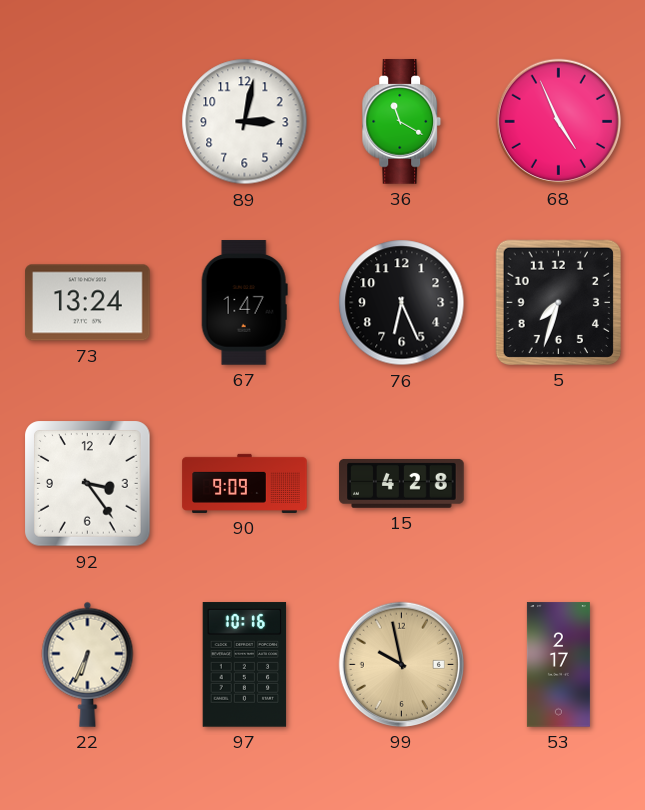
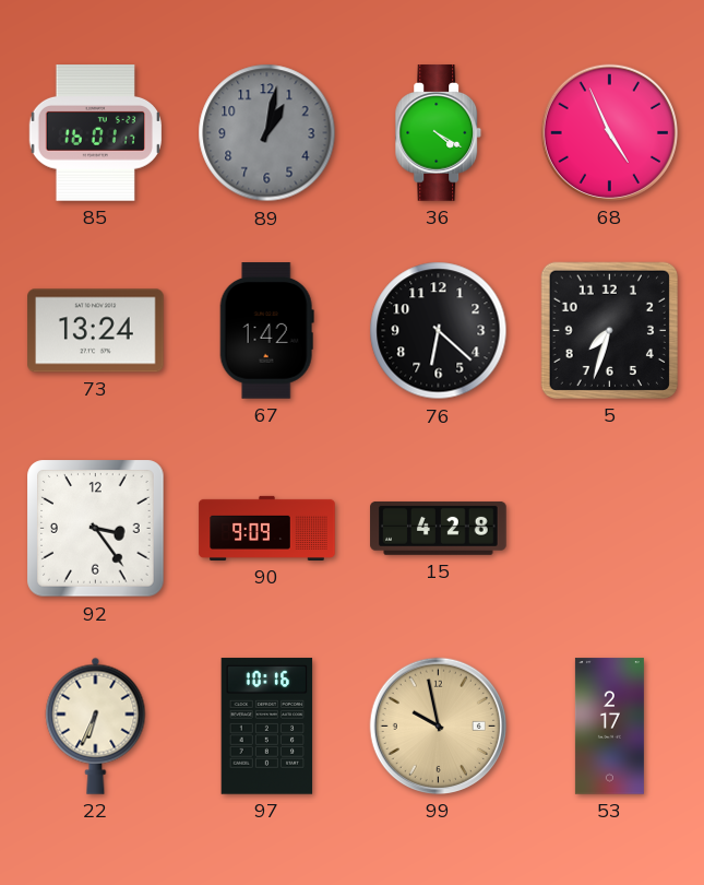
85: none -> 16:01
89: 3:02 -> 1:02
89 dial: white -> grey
36: 11:20 -> 4:20
67: 1:47 -> 1:42
76: 6:26 -> 6:22
